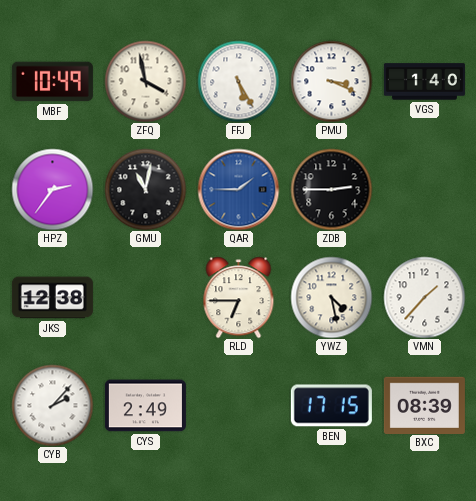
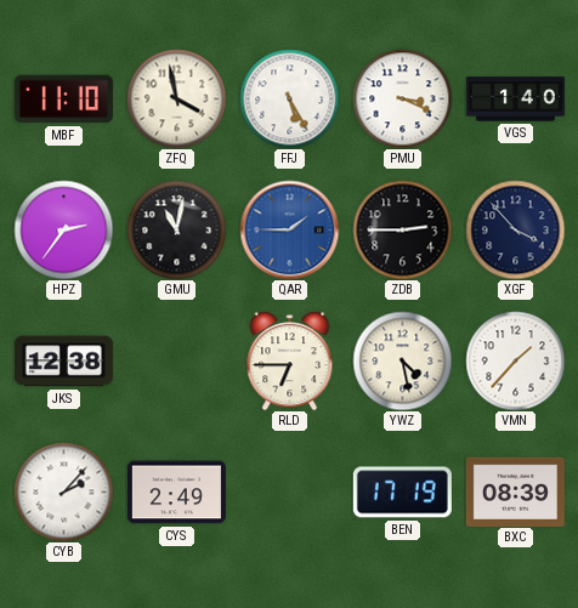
MBF: 10:49 -> 11:10
XGF: none -> 3:53
BEN: 17:15 -> 17:19
